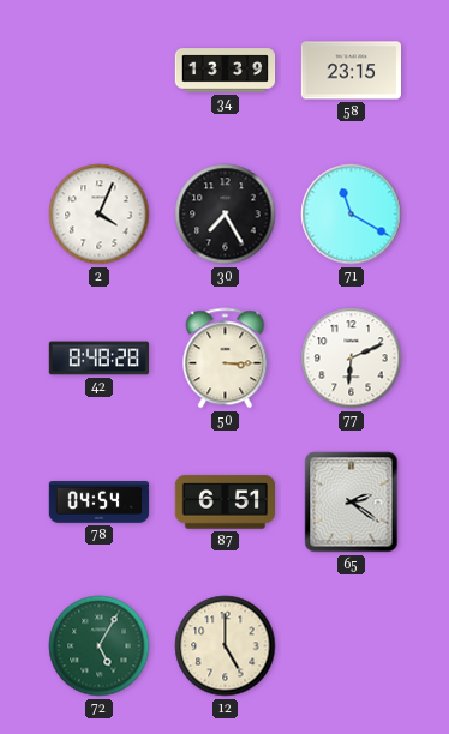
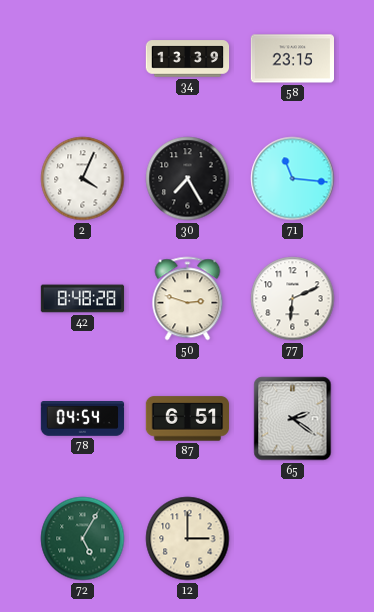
71: 11:20 -> 11:16
50: 3:15 -> 2:48
12: 5:00 -> 3:00
